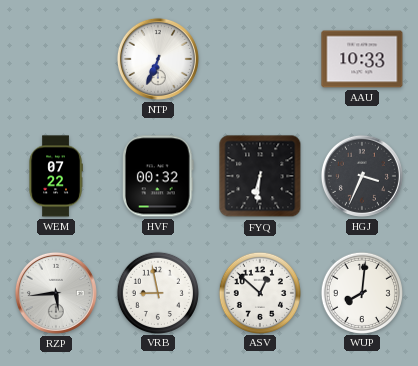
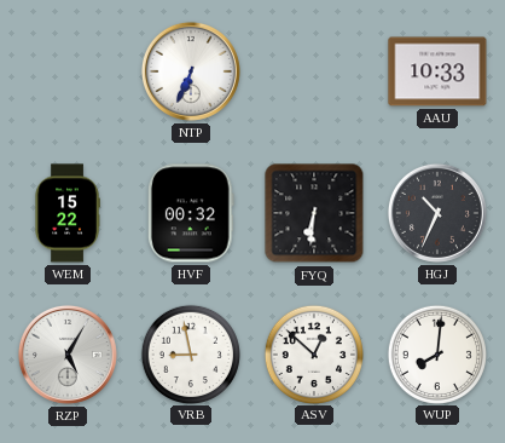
WEM: 07:22 -> 15:22
HGJ: 3:34 -> 10:34
RZP: 5:44 -> 5:05
